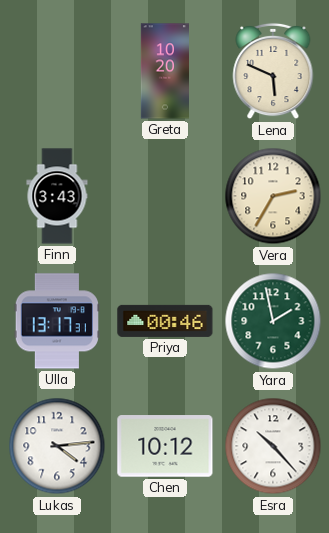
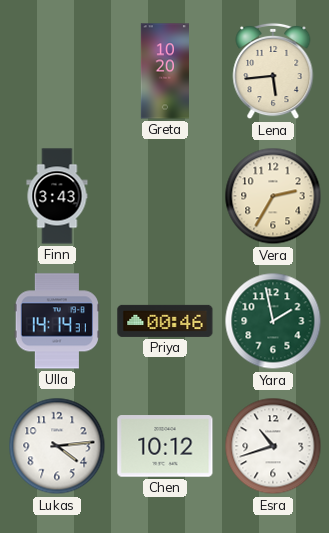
Lena: 5:49 -> 5:44
Ulla: 13:17 -> 14:14
Esra: 10:23 -> 10:42
